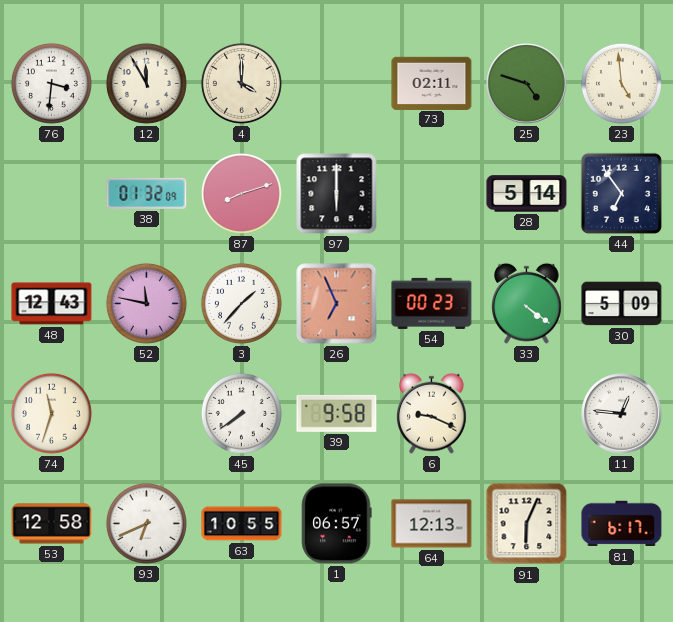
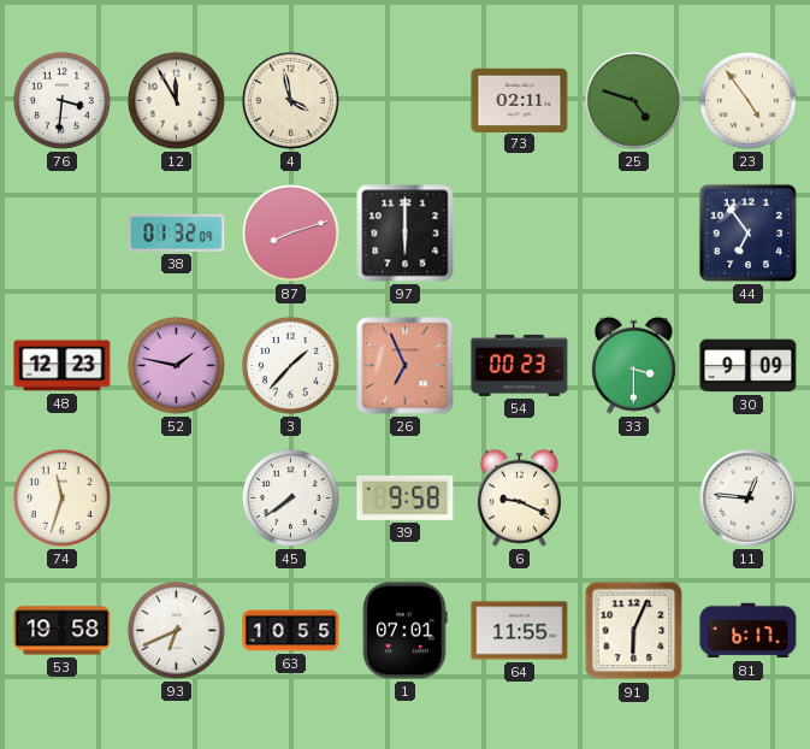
4: 4:00 -> 3:58
23: 4:59 -> 4:54
28: 5:14 -> none
48: 12:43 -> 12:23
52: 11:47 -> 1:47
33: 4:21 -> 3:30
30: 5:09 -> 9:09
53: 12:58 -> 19:58
1: 06:57 -> 07:01
64: 12:13 -> 11:55
